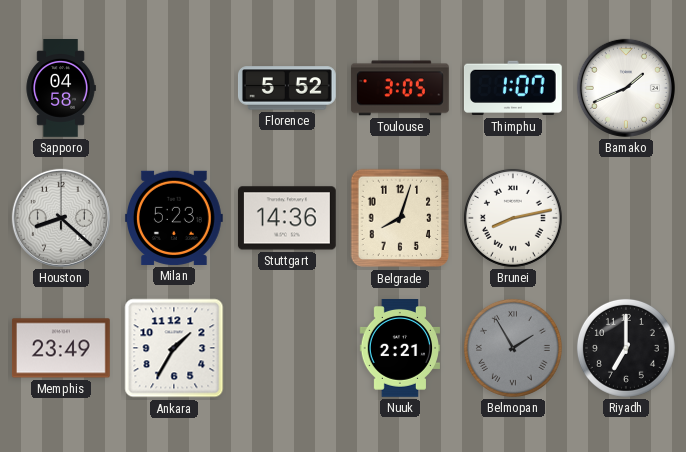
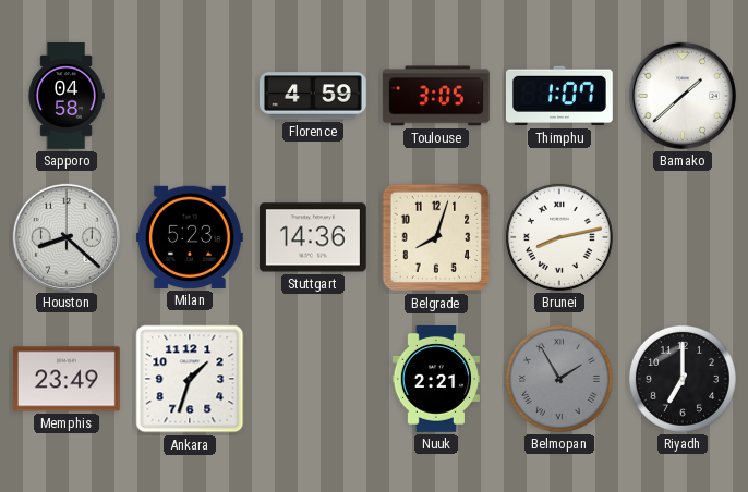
Florence: 5:52 -> 4:59
Bamako: 1:41 -> 1:38
Ankara: 1:35 -> 1:33
